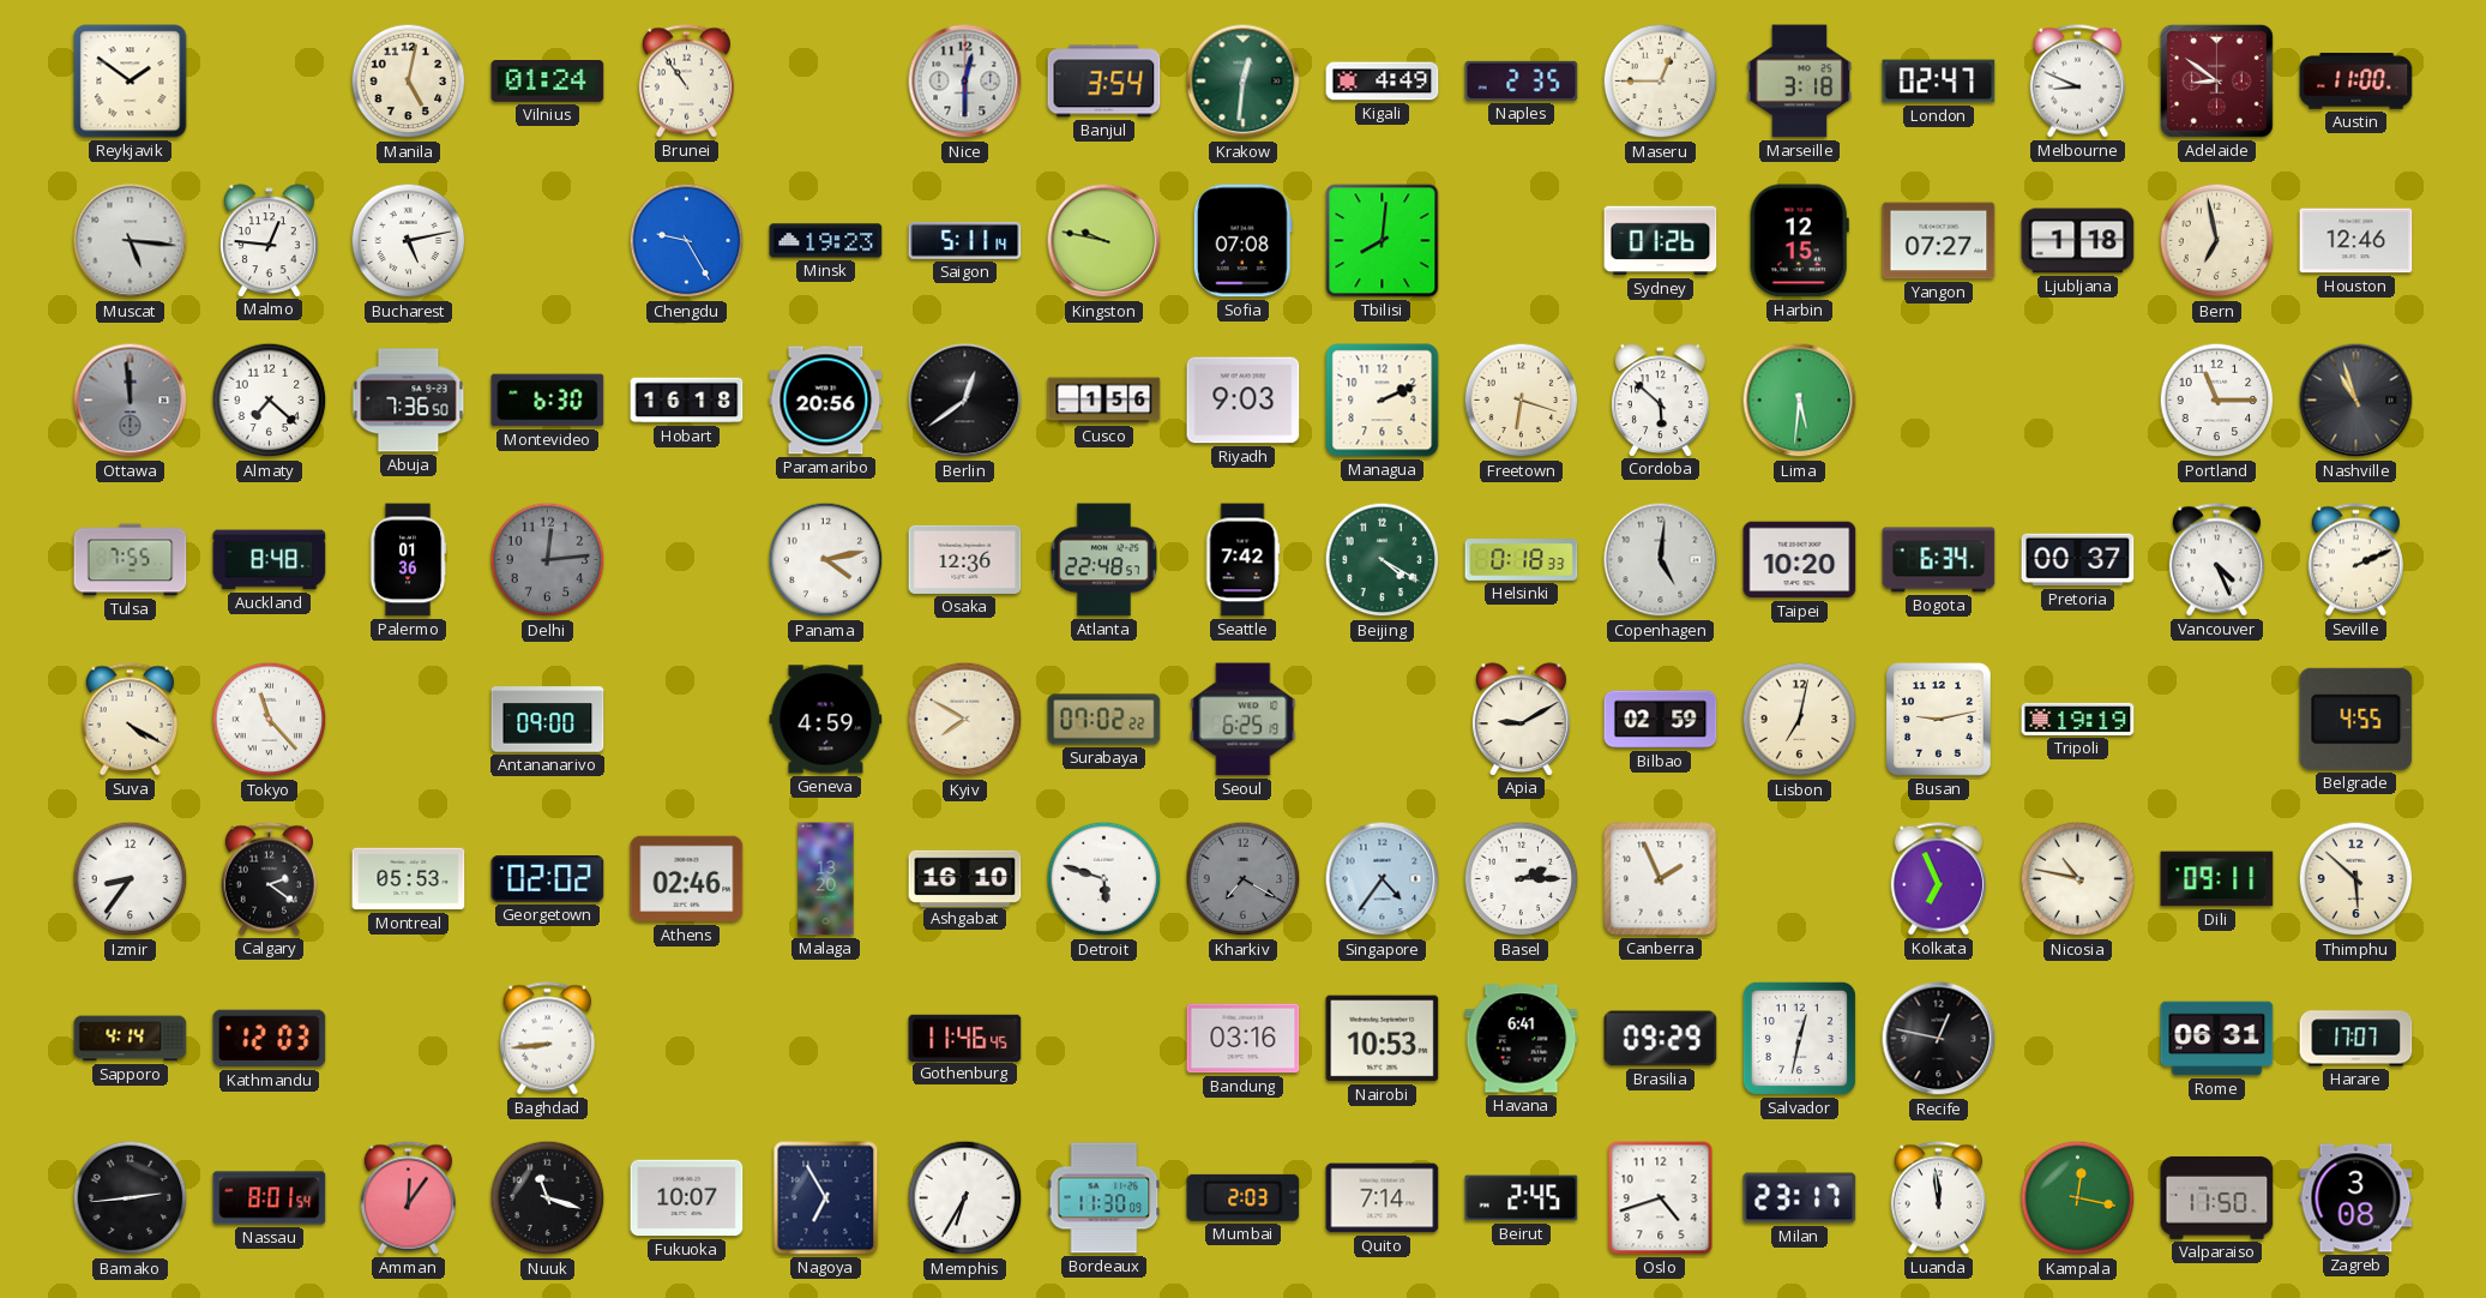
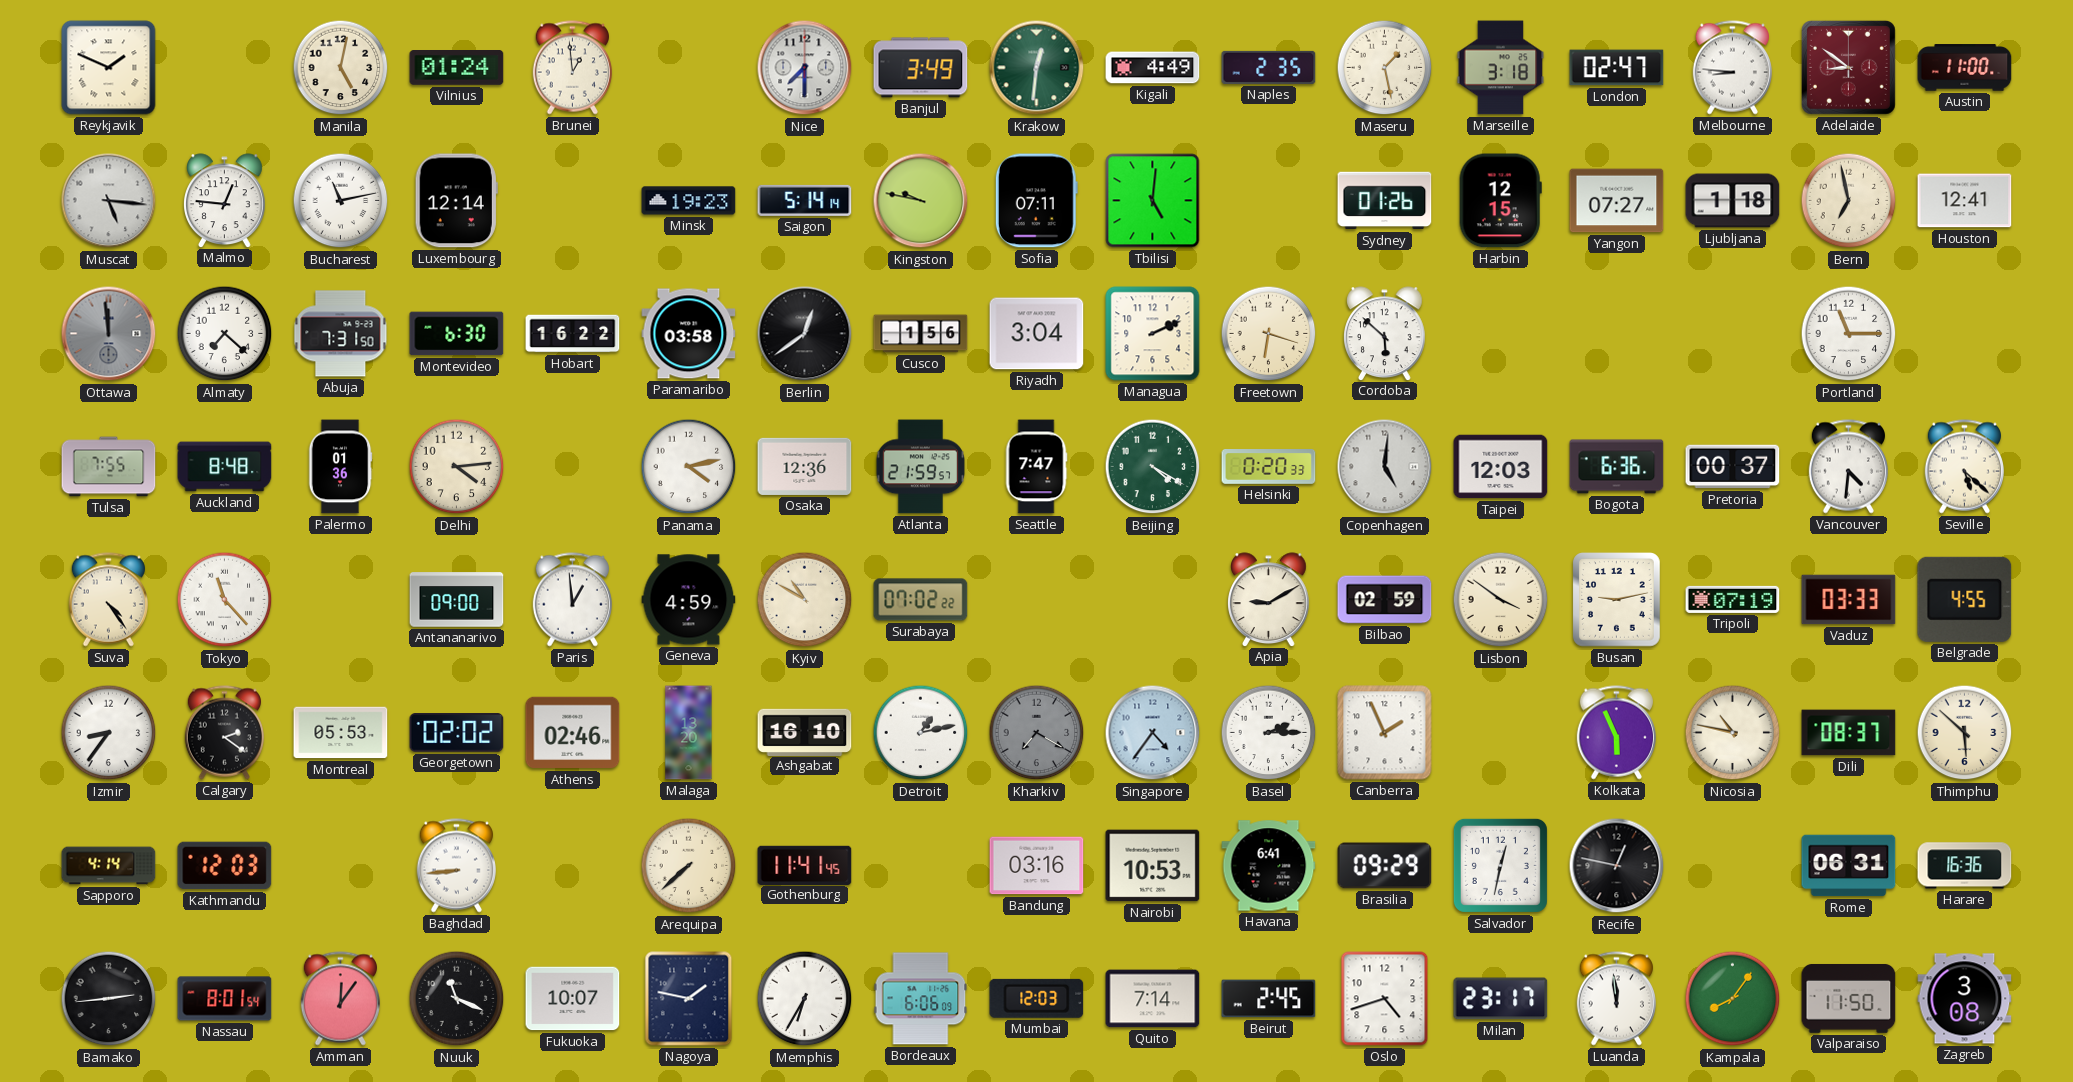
Reykjavik: 1:51 -> 1:49
Brunei: 10:54 -> 12:59
Nice: 12:30 -> 7:30
Banjul: 3:54 -> 3:49
Maseru: 12:45 -> 1:28
Melbourne: 8:49 -> 8:46
Bucharest: 5:13 -> 11:13
Luxembourg: none -> 12:14
Chengdu: 9:25 -> none
Saigon: 5:11 -> 5:14
Sofia: 07:08 -> 07:11
Tbilisi: 8:01 -> 5:01
Houston: 12:46 -> 12:41
Abuja: 7:36 -> 7:31
Hobart: 16:18 -> 16:22
Paramaribo: 20:56 -> 03:58
Riyadh: 9:03 -> 3:04
Lima: 5:31 -> none
Nashville: 10:57 -> none
Delhi: 12:14 -> 4:14
Delhi dial: grey -> cream
Atlanta: 22:48 -> 21:59
Seattle: 7:42 -> 7:47
Helsinki: 0:18 -> 0:20
Taipei: 10:20 -> 12:03
Bogota: 6:34 -> 6:36
Vancouver: 4:26 -> 4:31
Seville: 2:11 -> 5:22
Suva: 4:20 -> 4:24
Paris: none -> 12:59
Kyiv: 7:50 -> 10:50
Seoul: 6:25 -> none
Lisbon: 7:02 -> 3:51
Tripoli: 19:19 -> 07:19
Vaduz: none -> 03:33
Detroit: 5:48 -> 1:13
Kolkata: 6:56 -> 5:56
Dili: 09:11 -> 08:37
Arequipa: none -> 7:38
Gothenburg: 11:46 -> 11:41
Harare: 17:07 -> 16:36
Nuuk: 11:18 -> 11:19
Nagoya: 6:55 -> 1:47
Bordeaux: 11:30 -> 6:06
Mumbai: 2:03 -> 12:03
Kampala: 12:17 -> 8:06
